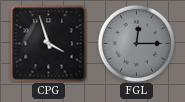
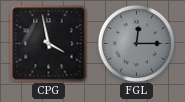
CPG: 3:57 -> 3:58
